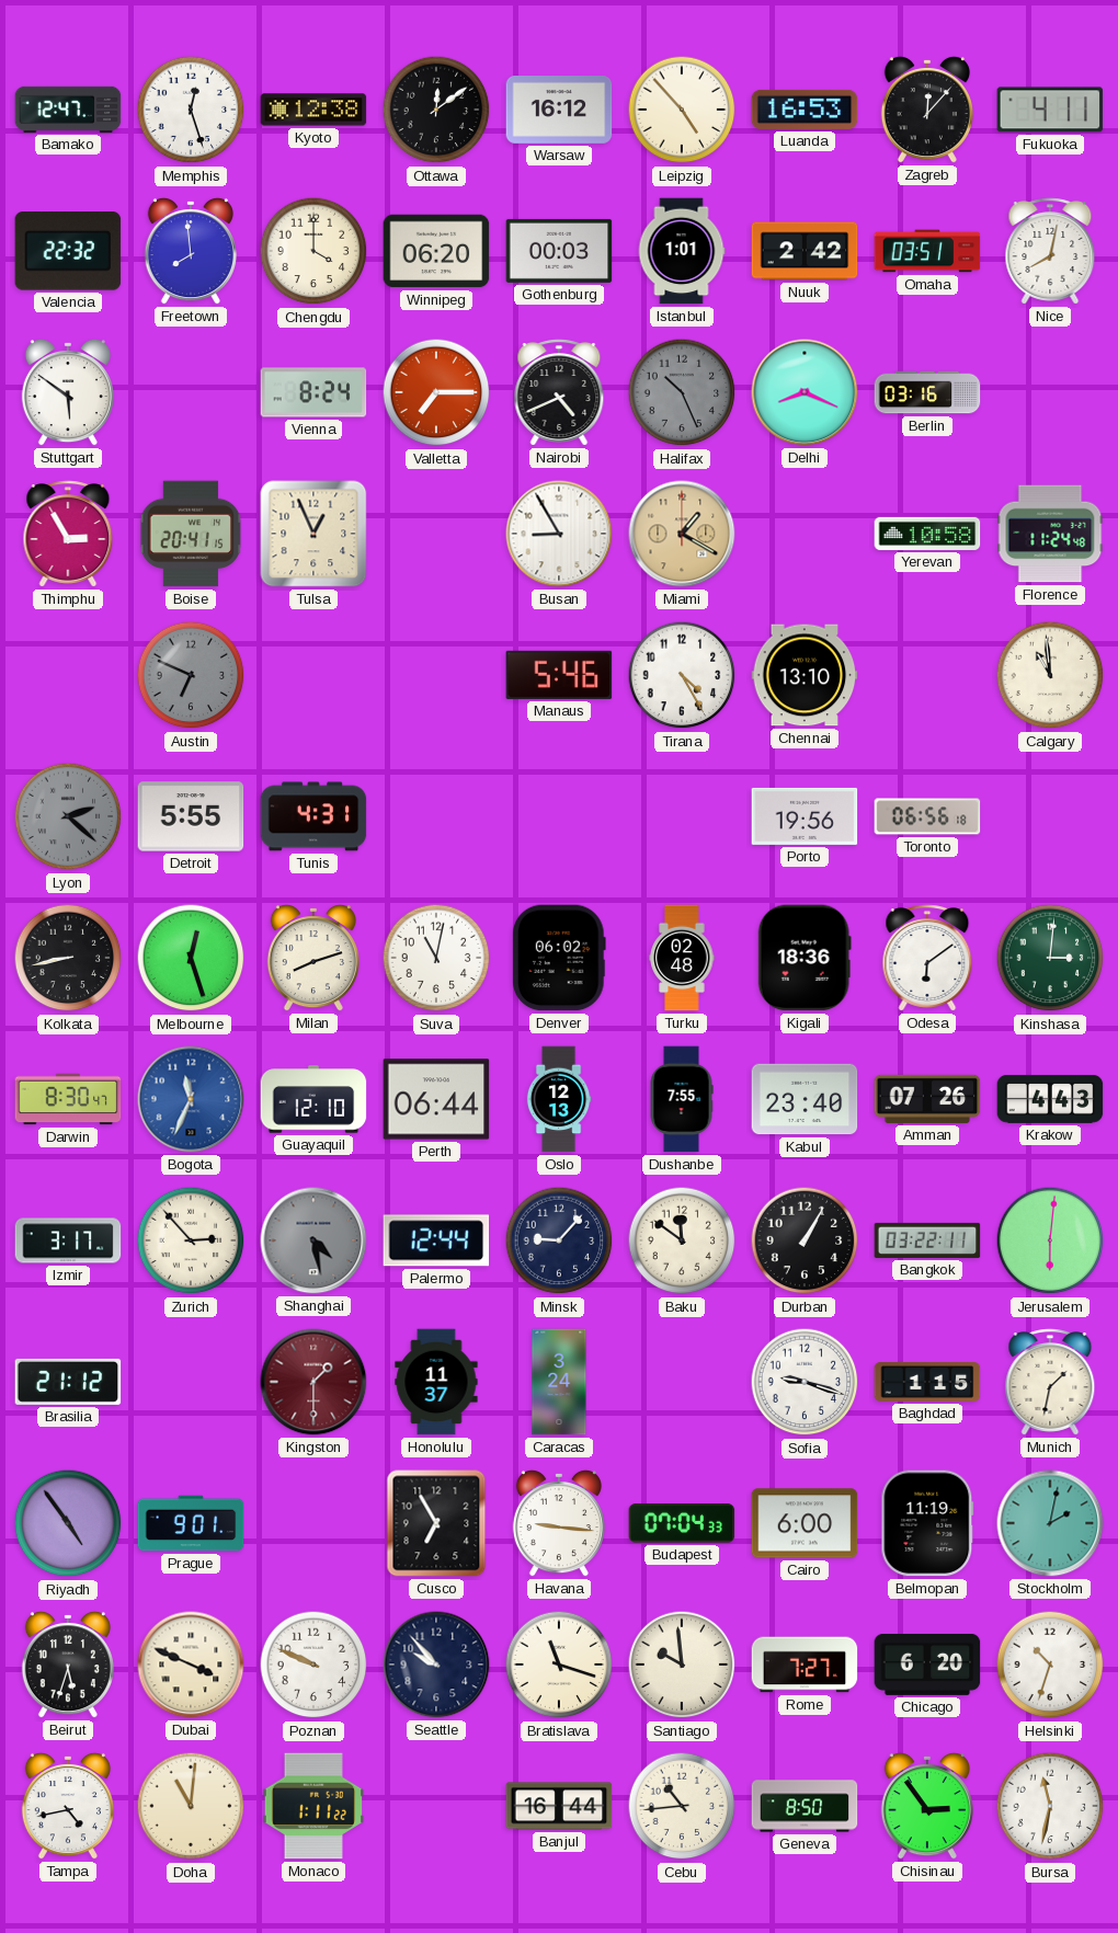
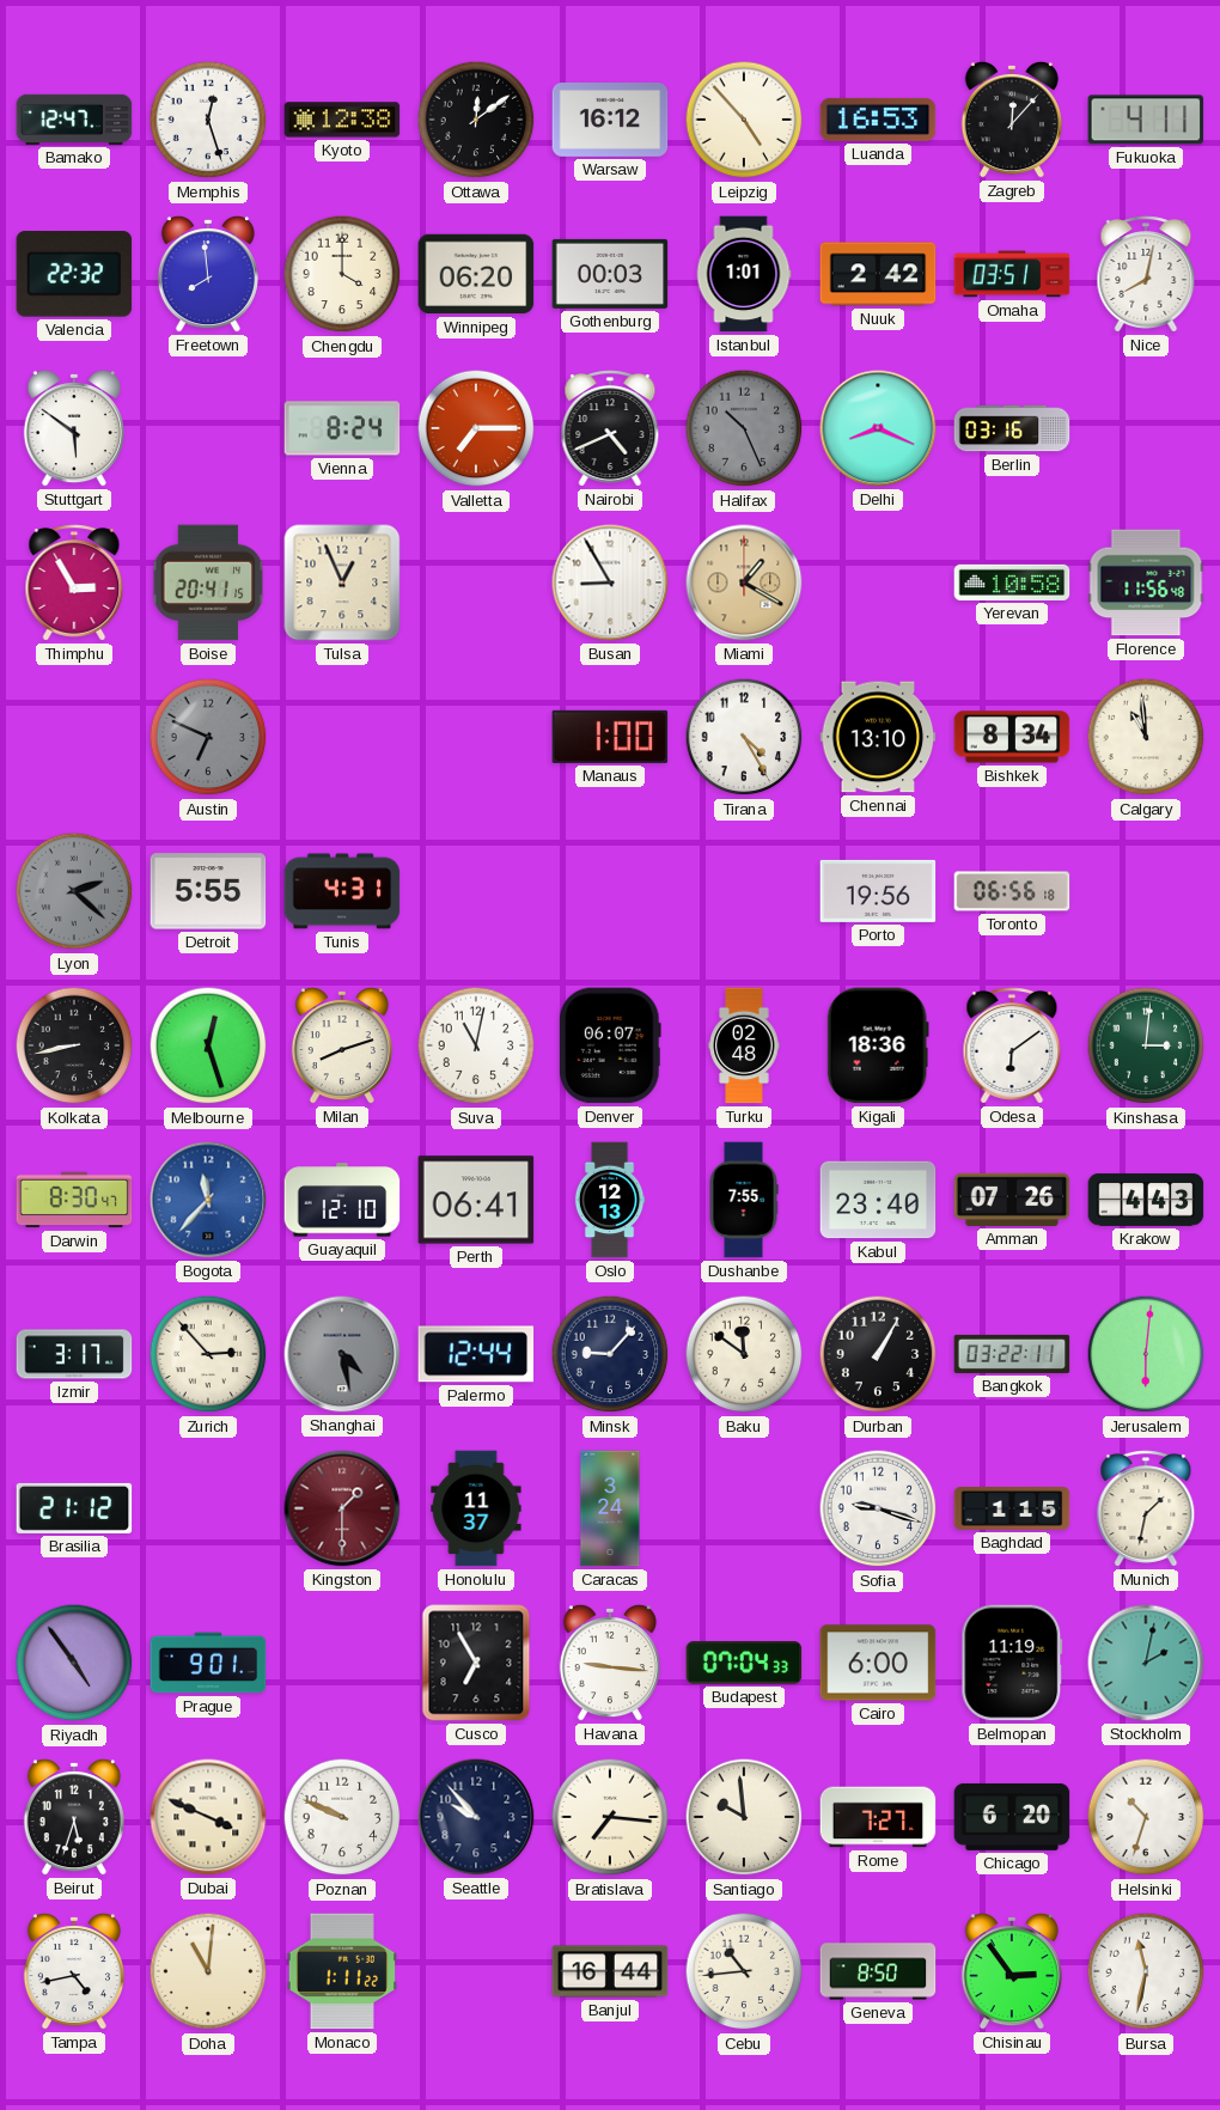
Florence: 11:24 -> 11:56
Manaus: 5:46 -> 1:00
Bishkek: none -> 8:34
Denver: 06:02 -> 06:07
Bogota: 11:34 -> 11:37
Perth: 06:44 -> 06:41
Bratislava: 11:18 -> 7:16
